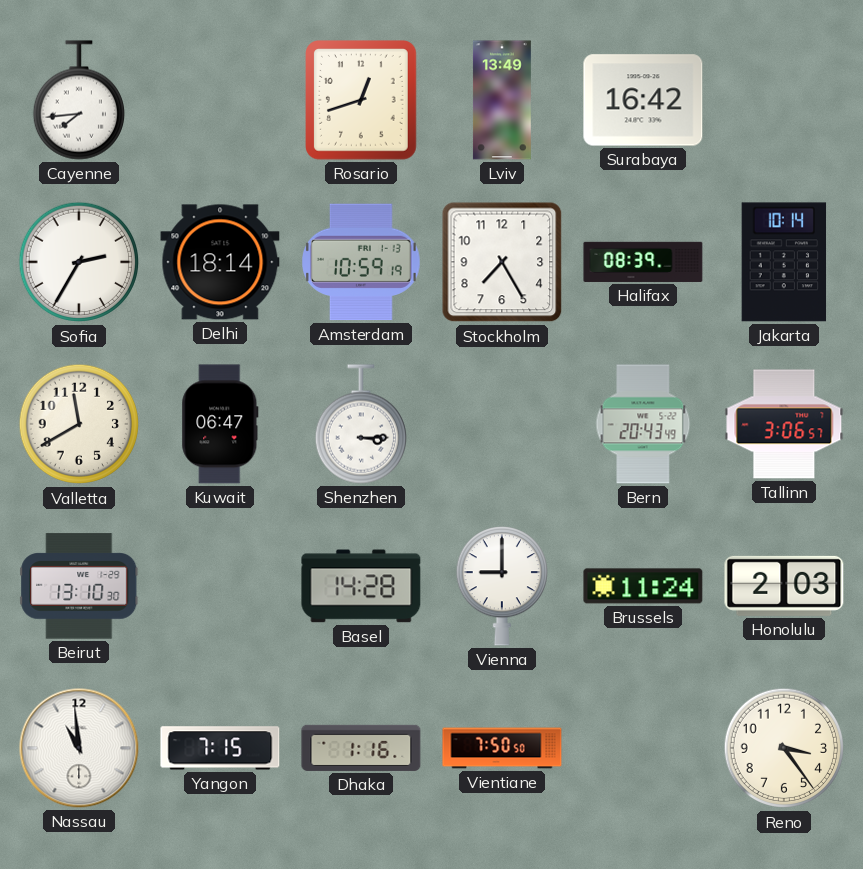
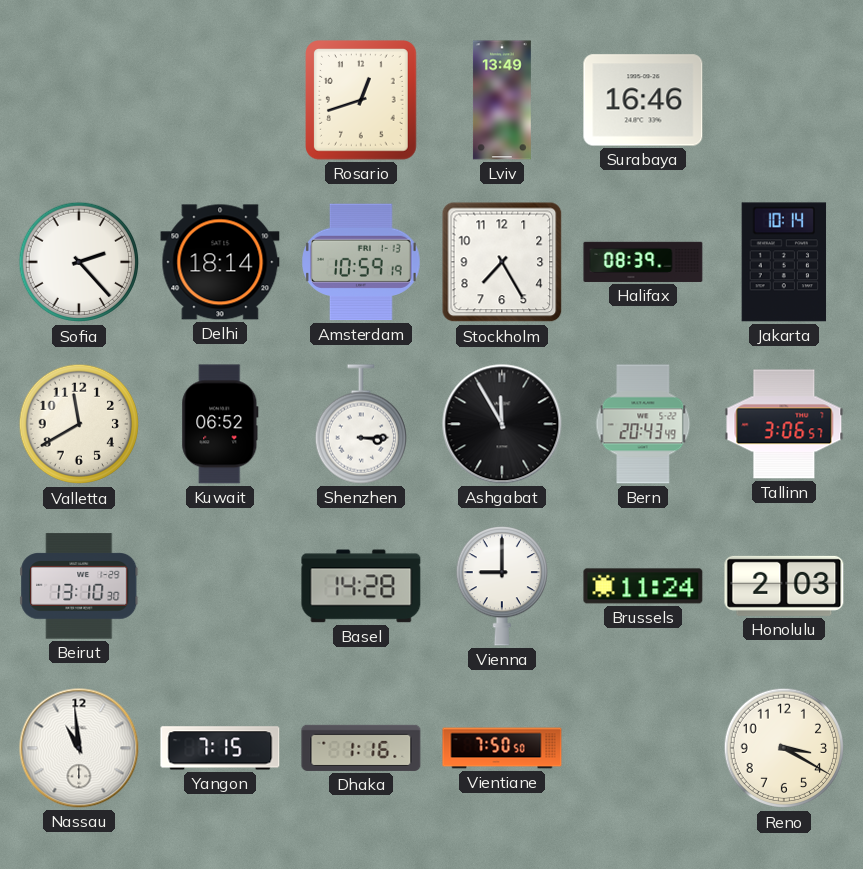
Cayenne: 7:44 -> none
Surabaya: 16:42 -> 16:46
Sofia: 2:35 -> 2:23
Kuwait: 06:47 -> 06:52
Ashgabat: none -> 11:55
Reno: 3:24 -> 3:20
